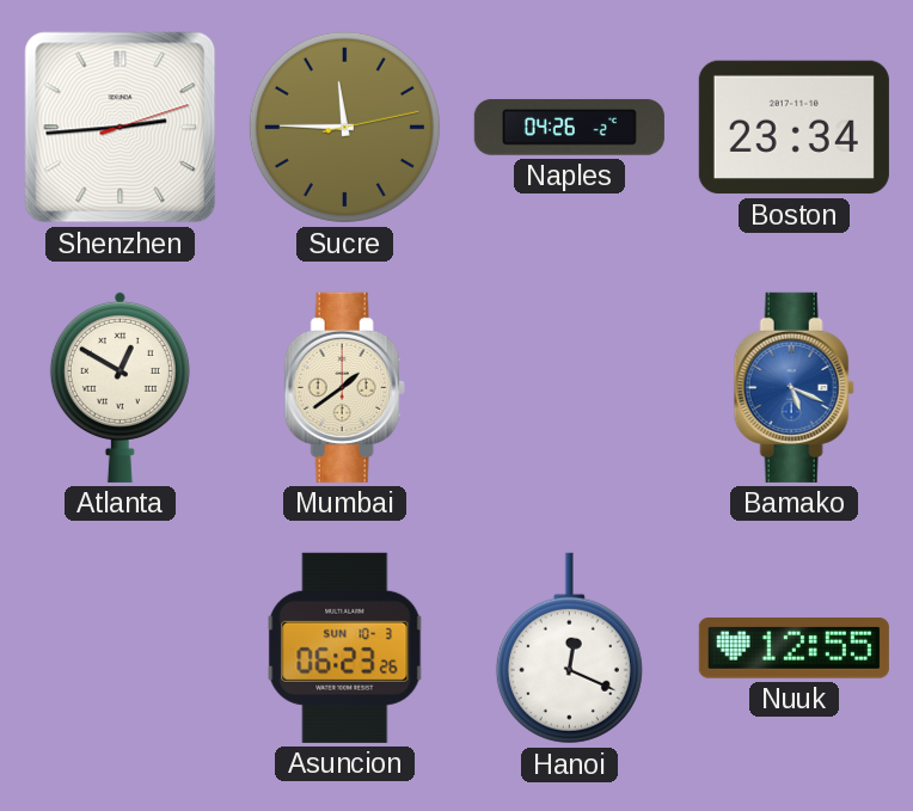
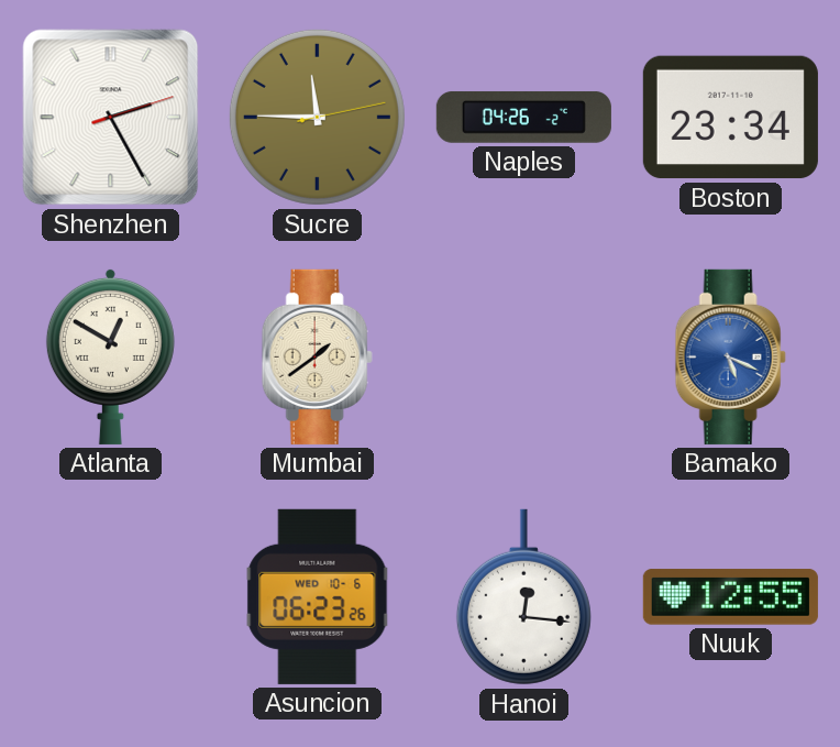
Shenzhen: 2:44 -> 2:25
Asuncion date: SUN 10-3 -> WED 10-6
Hanoi: 12:19 -> 12:16
